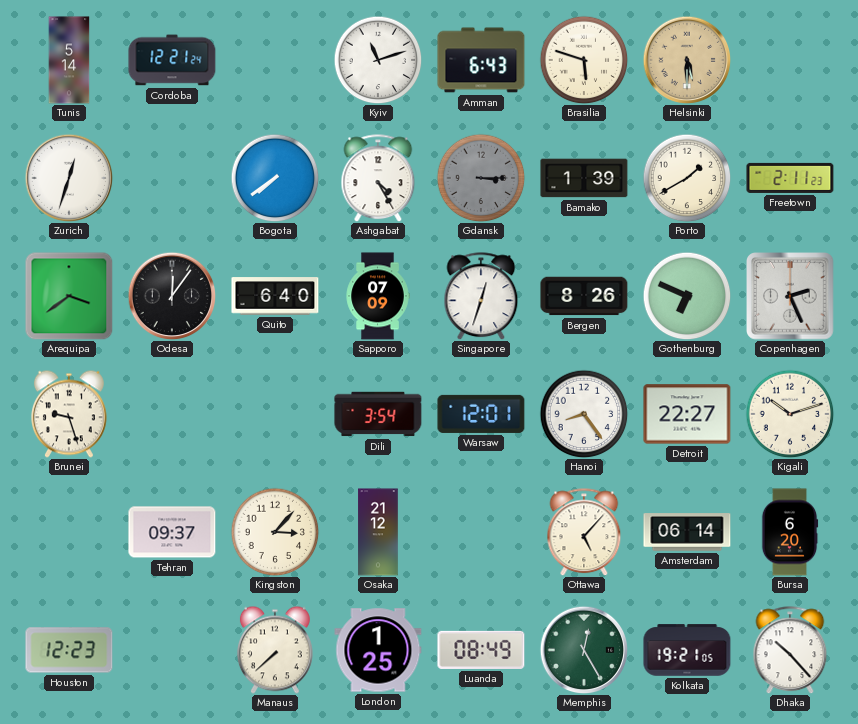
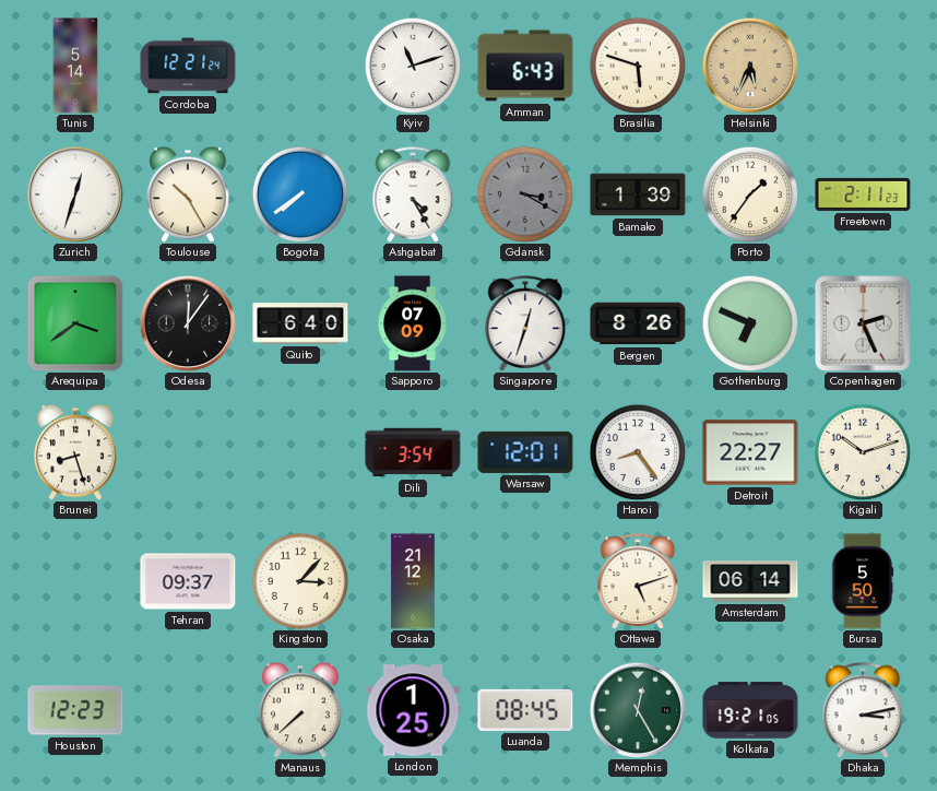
Helsinki: 5:30 -> 5:34
Toulouse: none -> 10:25
Gdansk: 3:15 -> 3:20
Porto: 1:40 -> 1:36
Brunei: 9:27 -> 8:27
Ottawa: 5:07 -> 5:12
Bursa: 6:20 -> 5:50
Luanda: 08:49 -> 08:45
Dhaka: 10:23 -> 3:13
